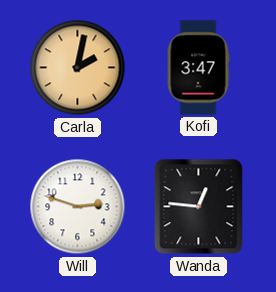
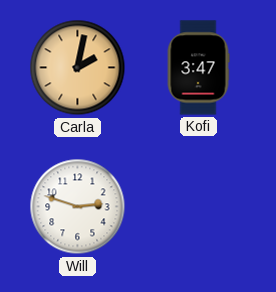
Wanda: 12:46 -> none
